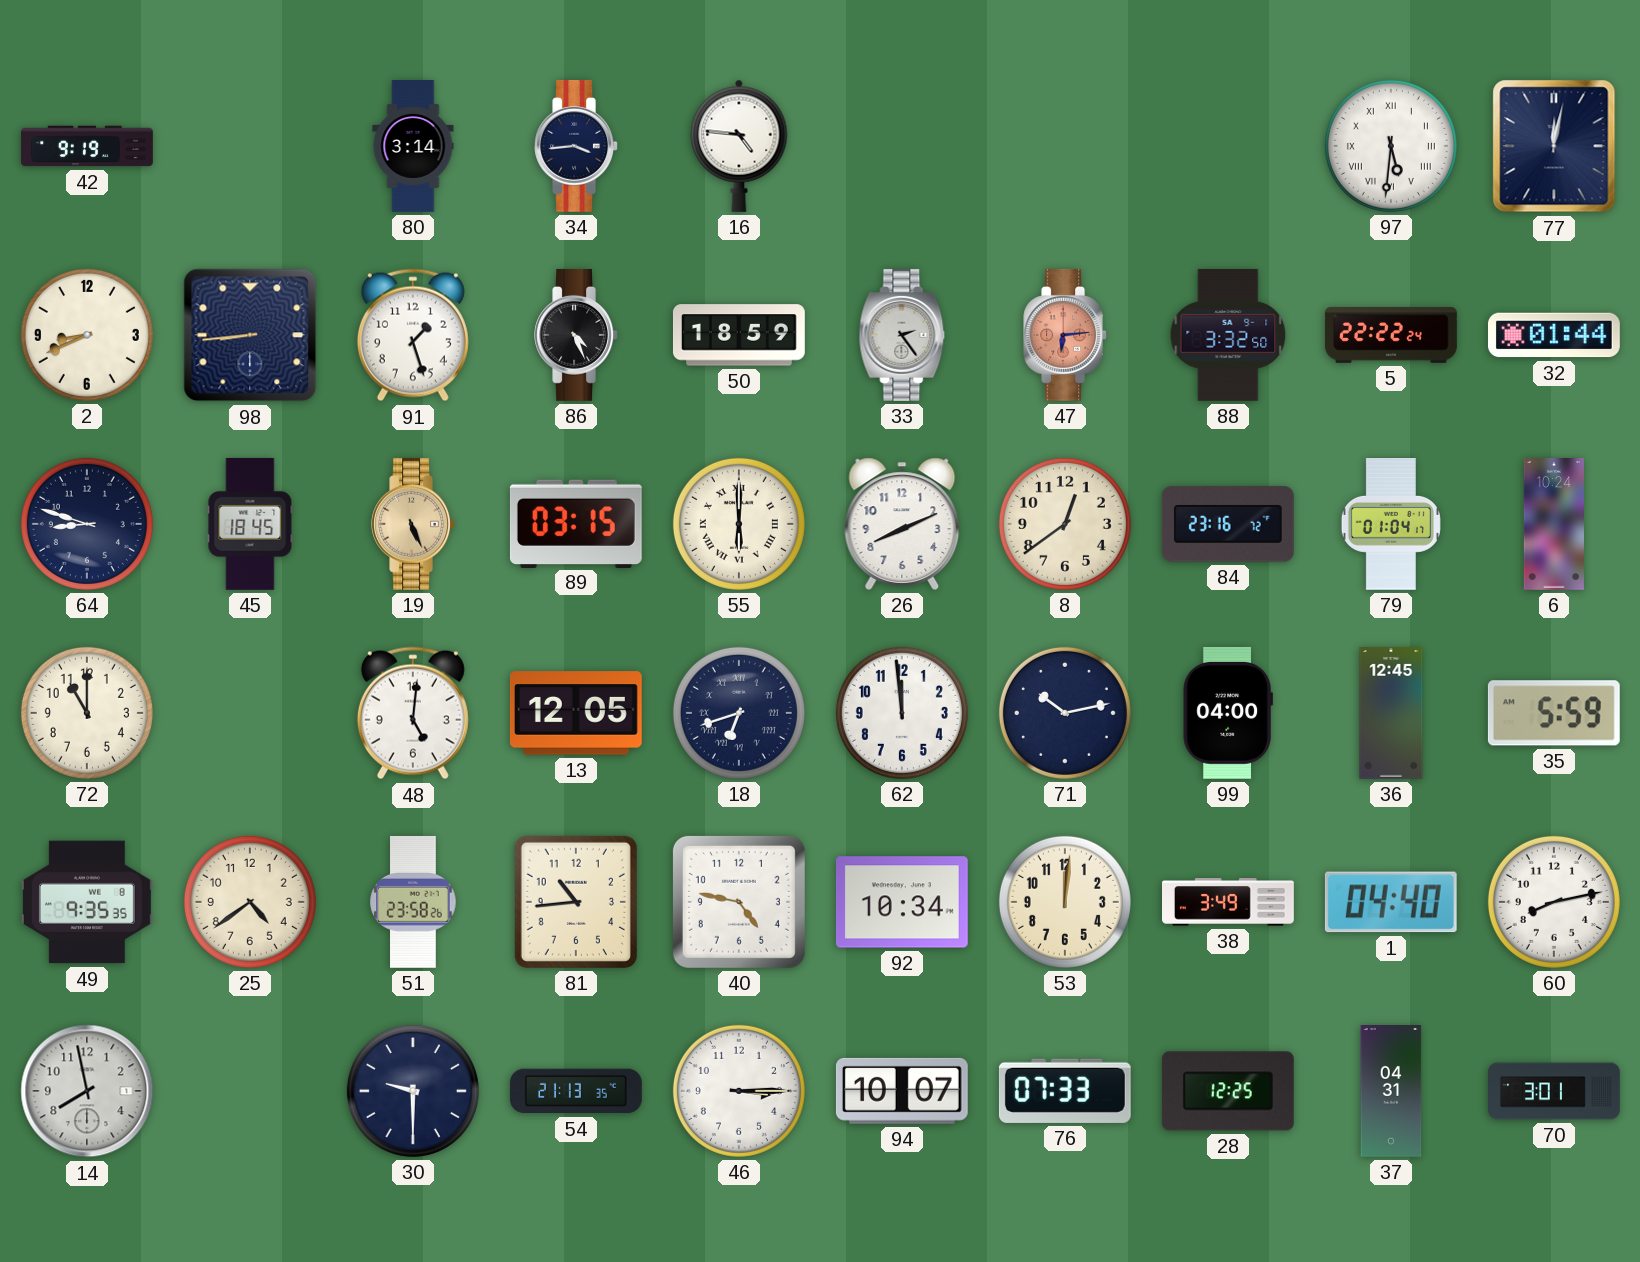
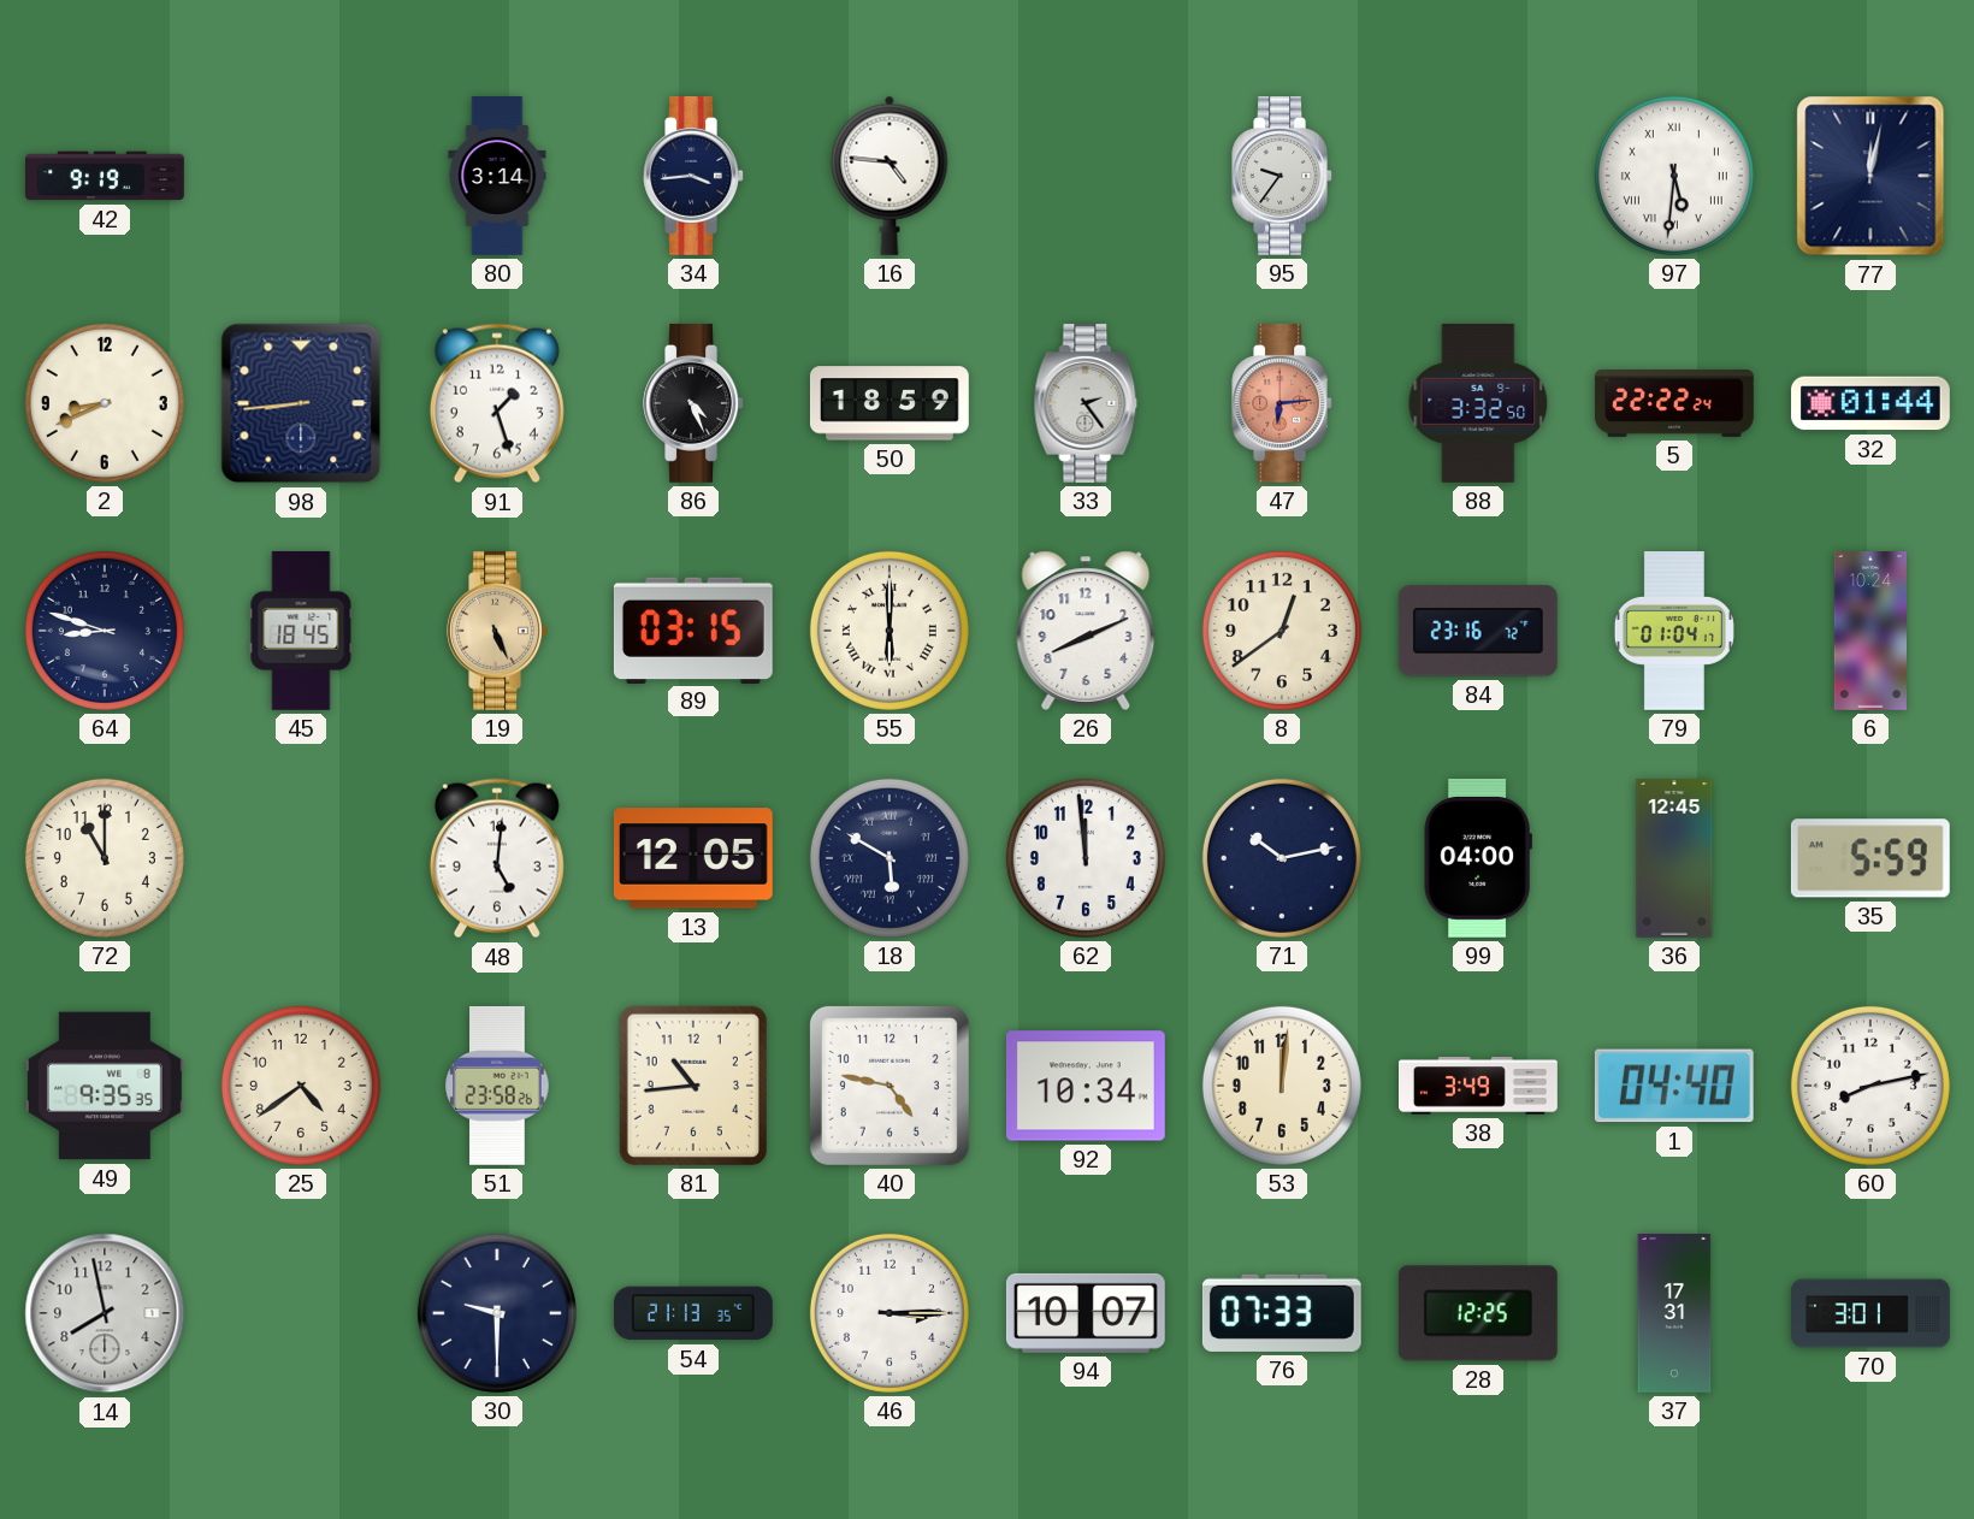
95: none -> 9:36
18: 6:42 -> 5:50
37: 04:31 -> 17:31
